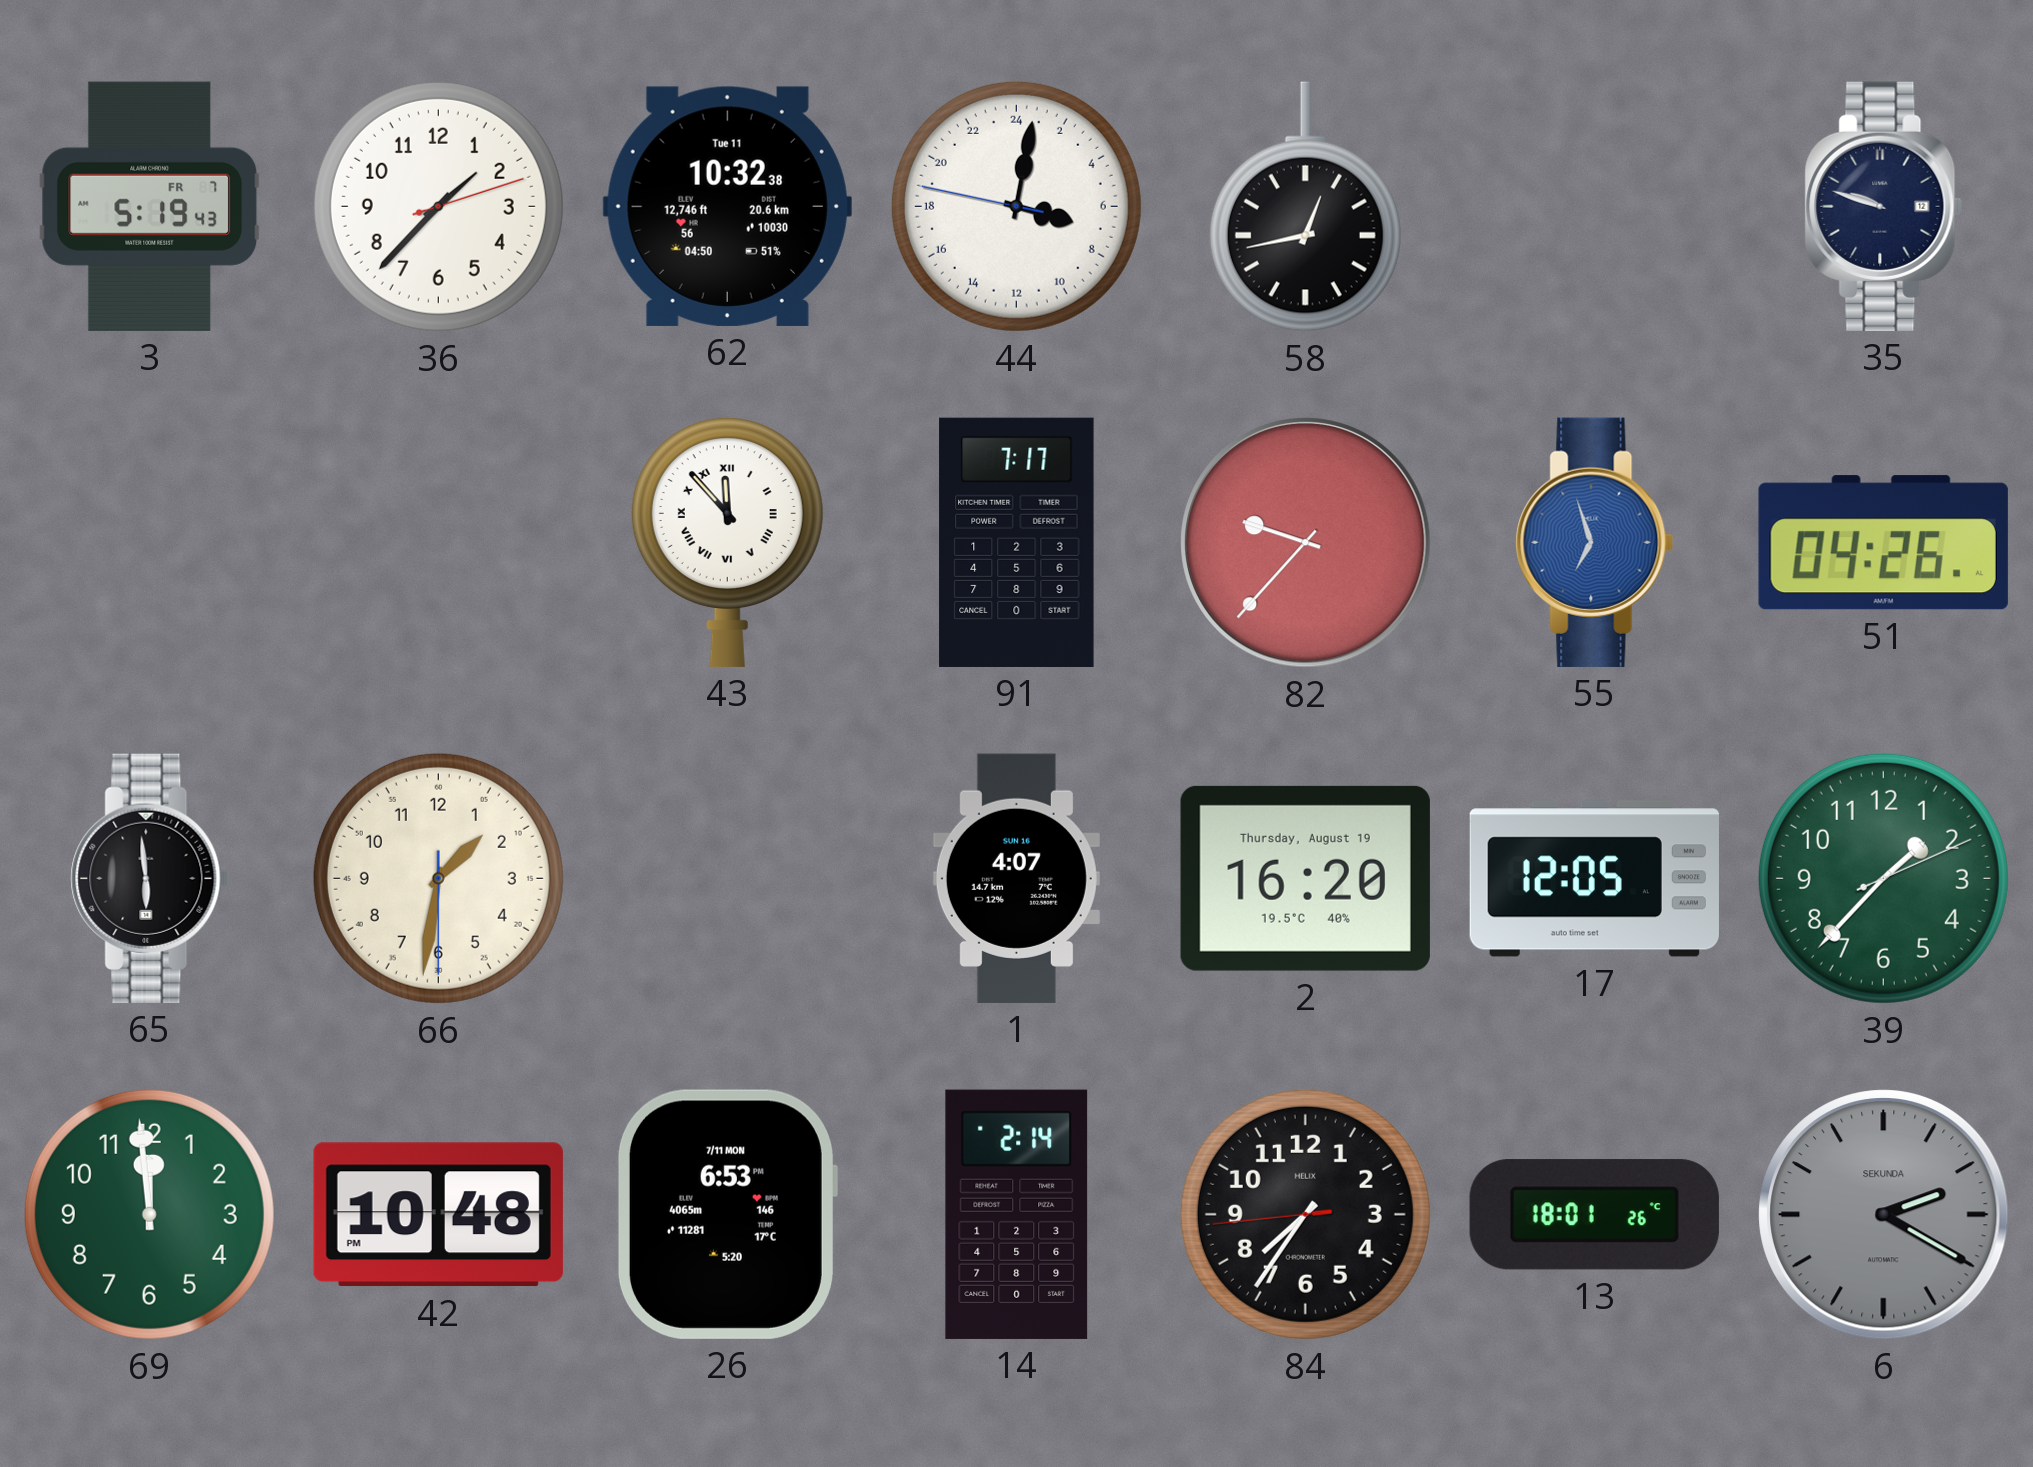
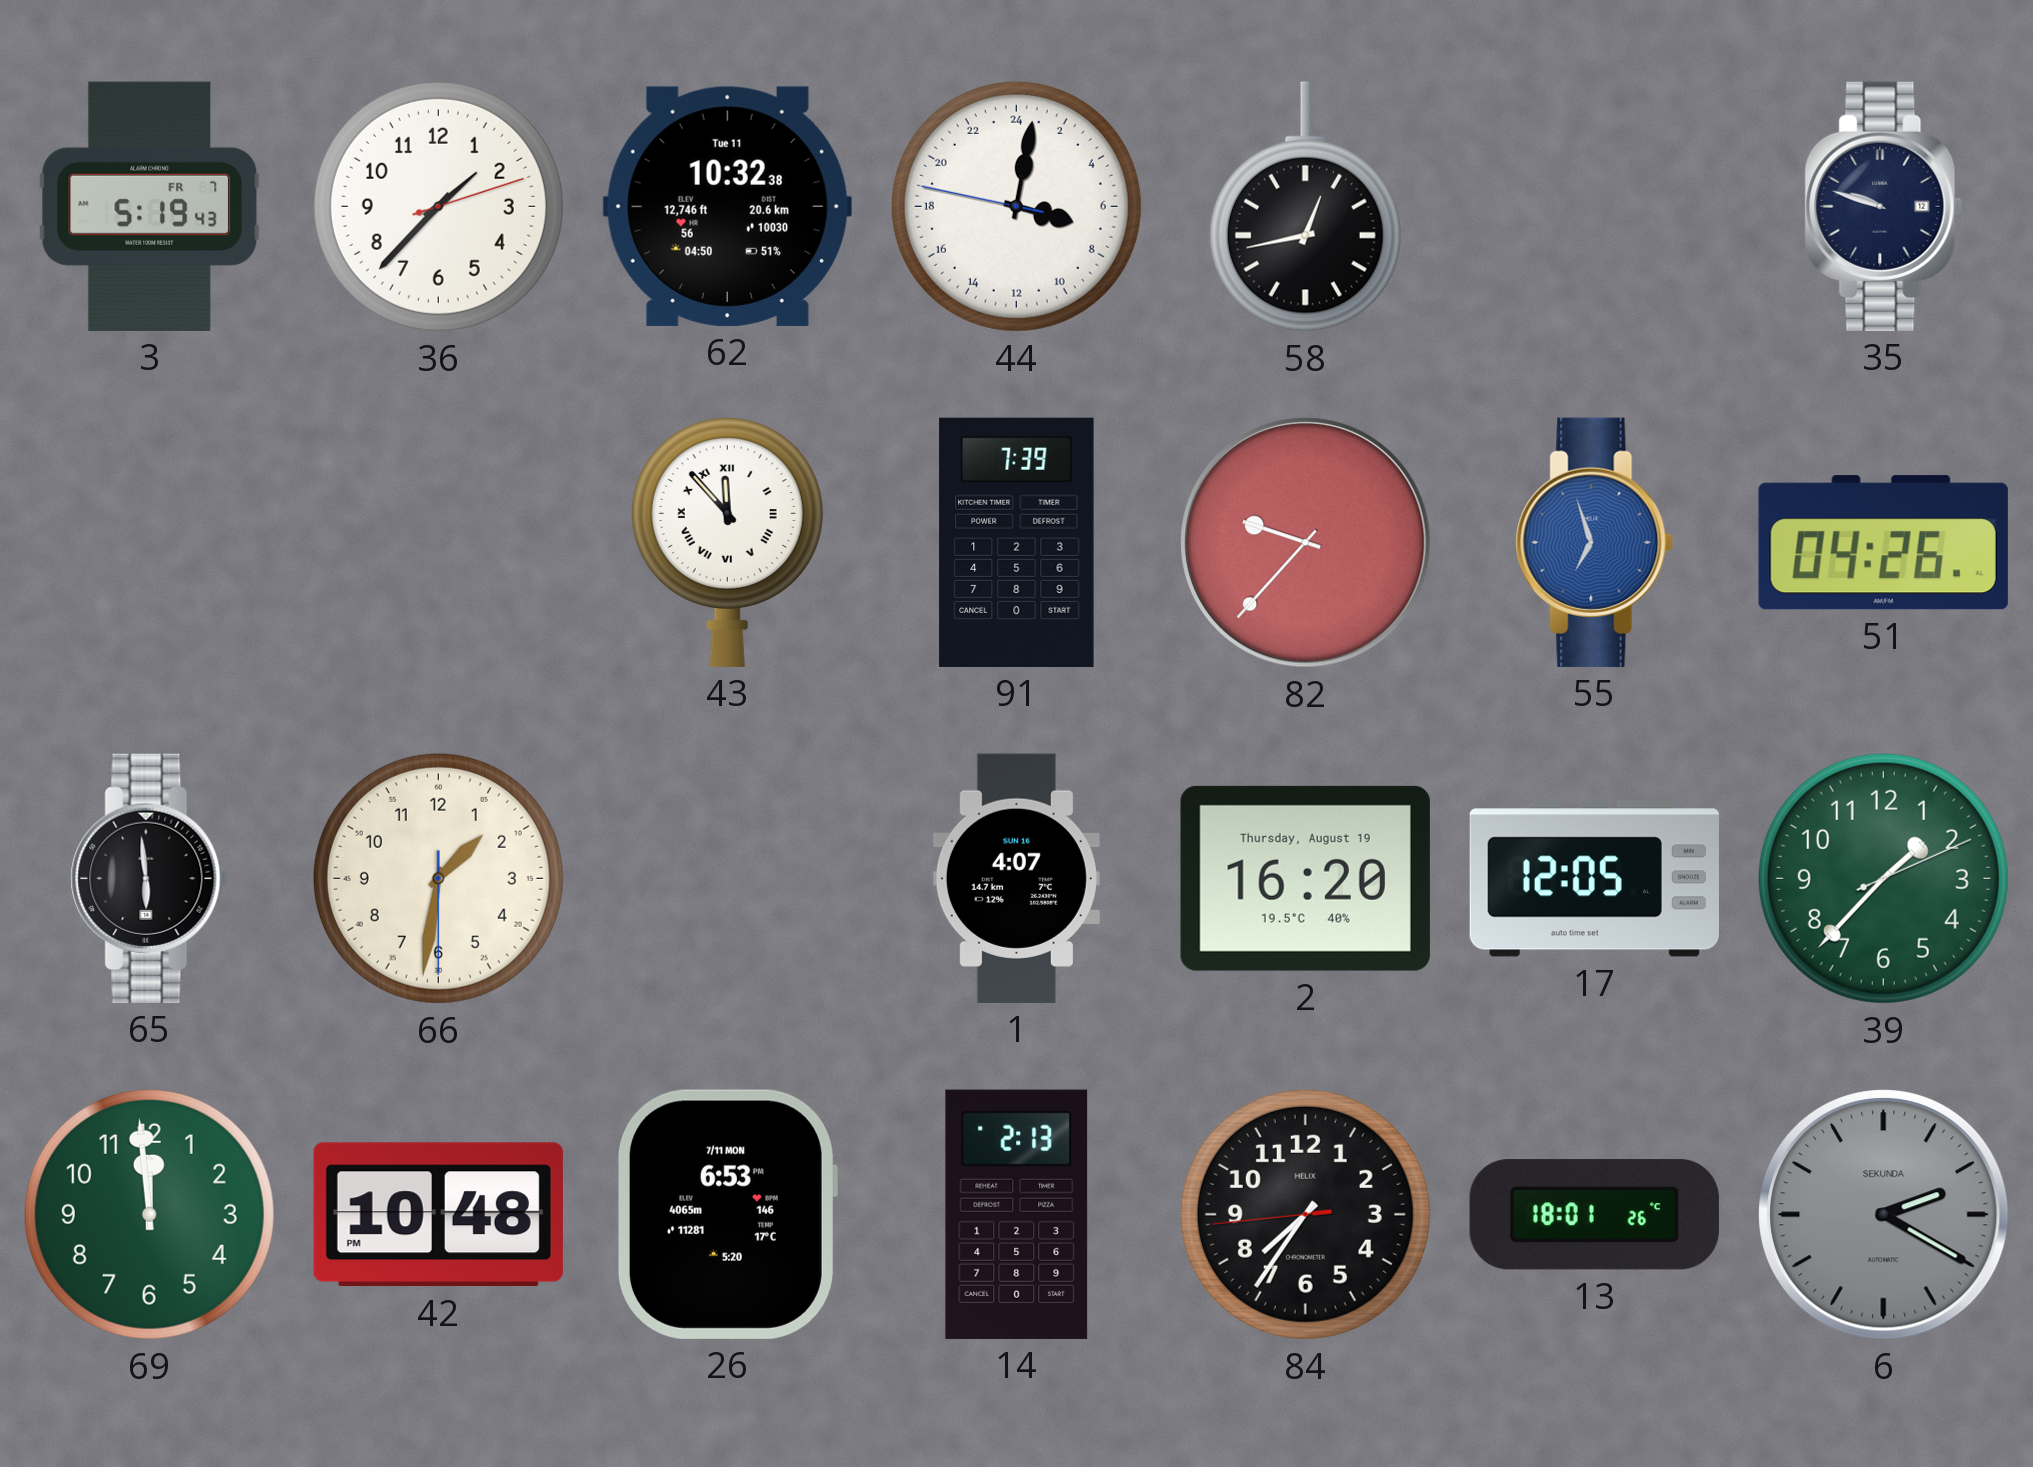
91: 7:17 -> 7:39
14: 2:14 -> 2:13
